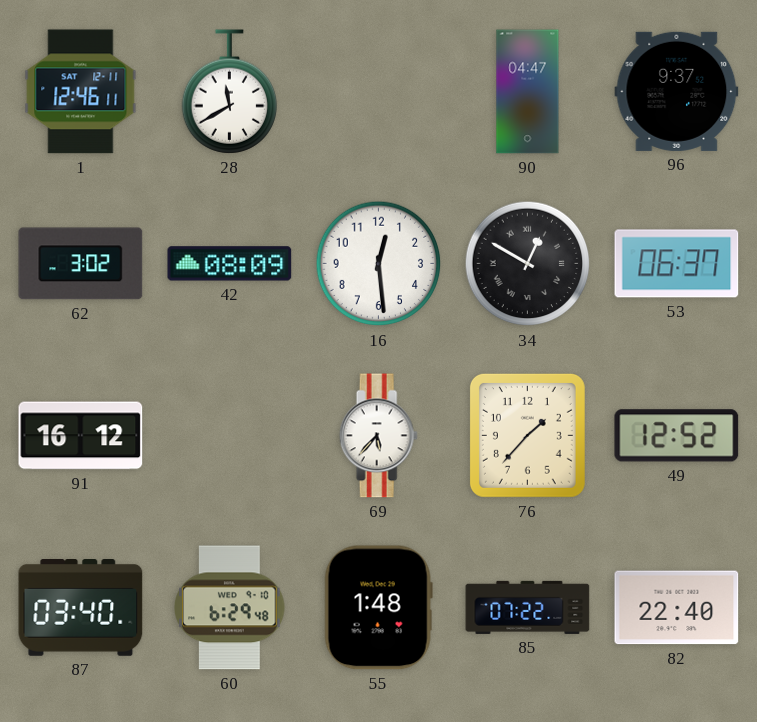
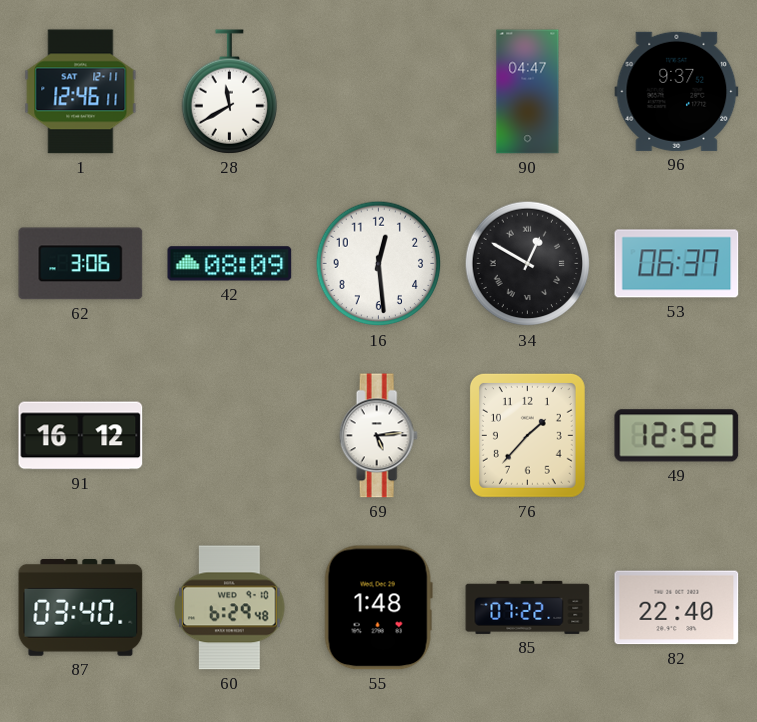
62: 3:02 -> 3:06
69: 5:37 -> 5:14
